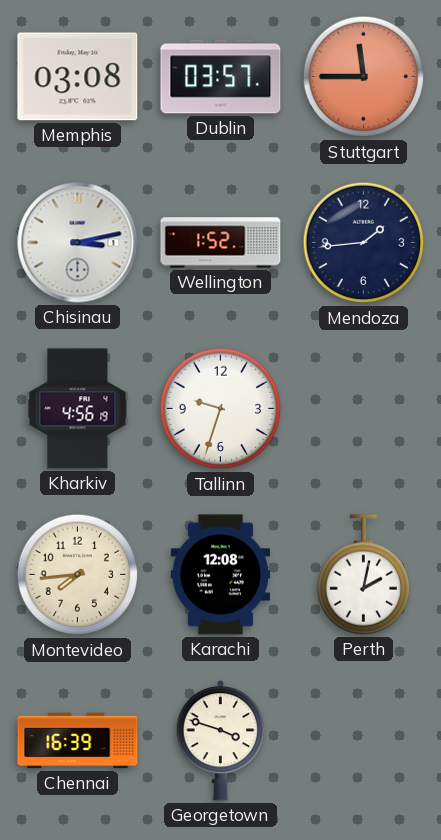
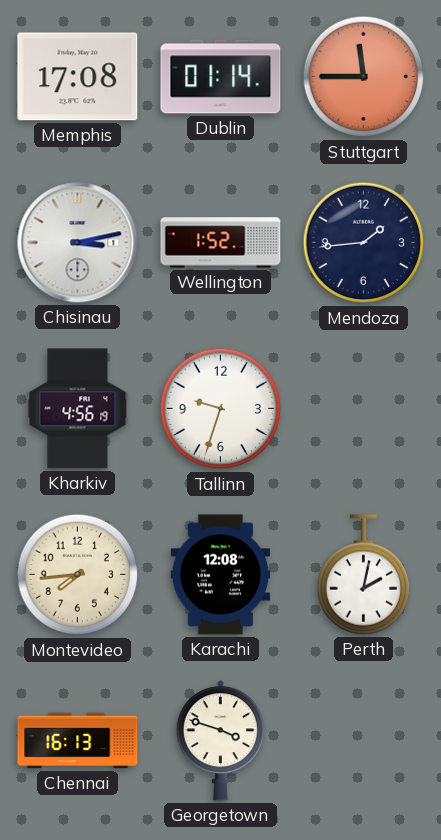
Memphis: 03:08 -> 17:08
Dublin: 03:57 -> 01:14
Chennai: 16:39 -> 16:13
